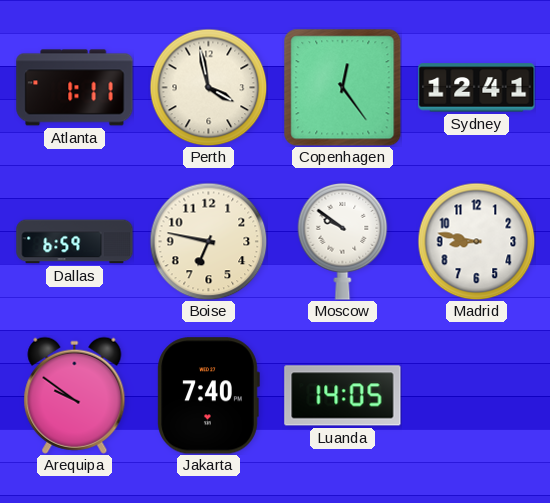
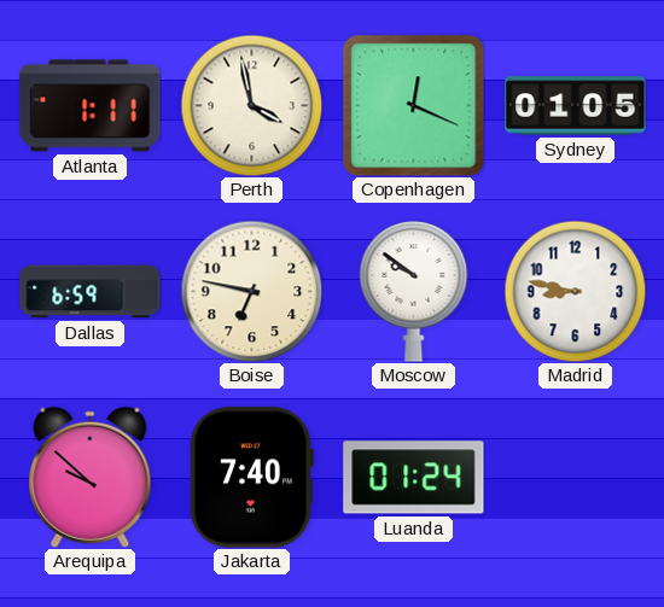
Copenhagen: 12:24 -> 12:19
Sydney: 12:41 -> 01:05
Arequipa: 9:51 -> 9:52
Luanda: 14:05 -> 01:24
